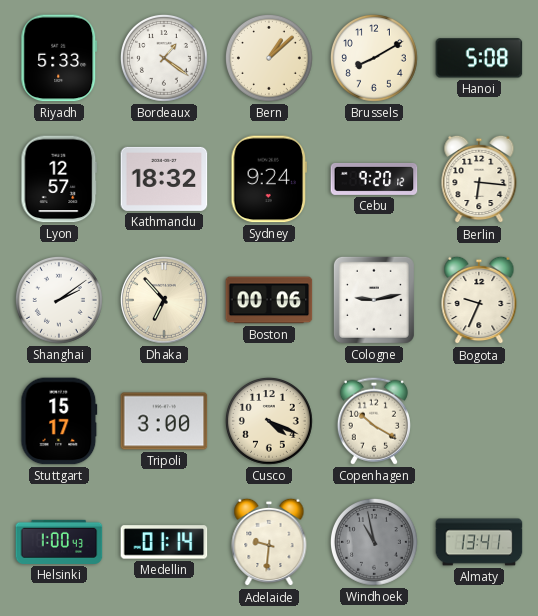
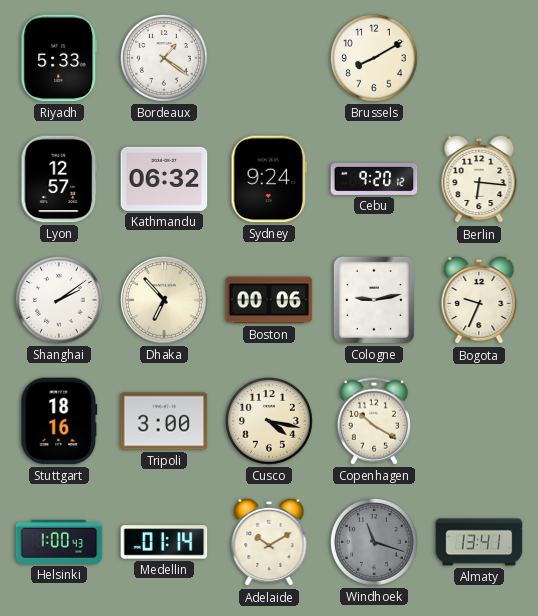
Bern: 1:08 -> none
Hanoi: 5:08 -> none
Kathmandu: 18:32 -> 06:32
Stuttgart: 15:17 -> 18:16
Cusco: 4:19 -> 4:17
Adelaide: 9:31 -> 10:10
Windhoek: 10:58 -> 11:18
